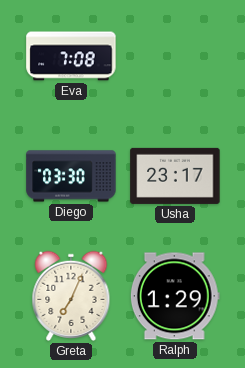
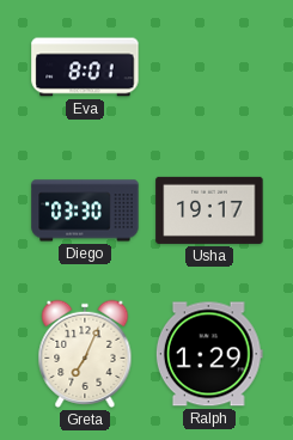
Eva: 7:08 -> 8:01
Usha: 23:17 -> 19:17
